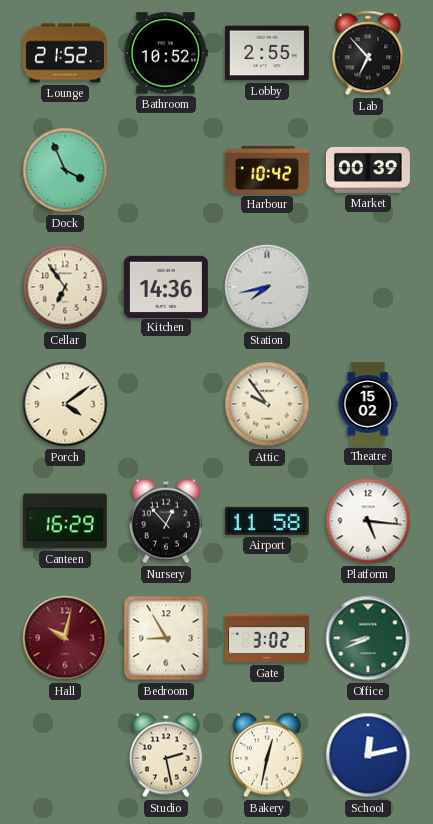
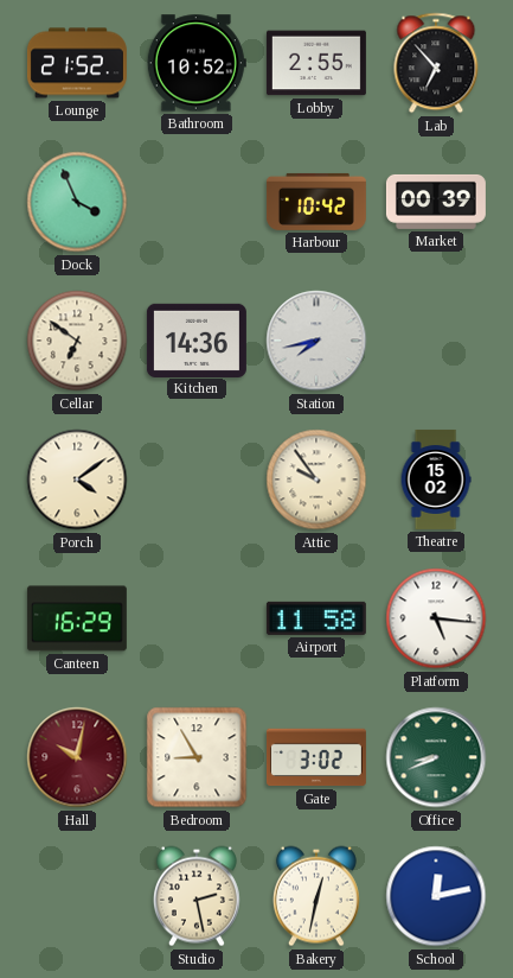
Cellar: 6:54 -> 6:51
Nursery: 12:53 -> none
